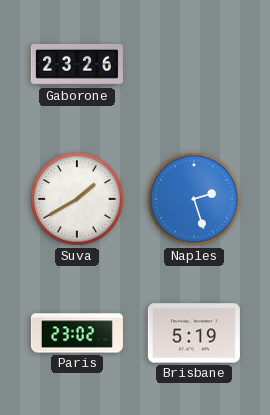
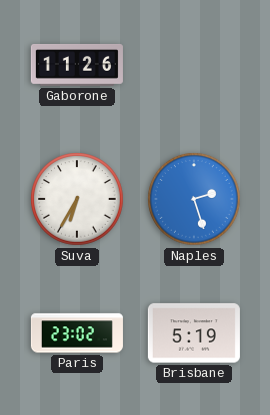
Gaborone: 23:26 -> 11:26
Suva: 1:40 -> 6:35
